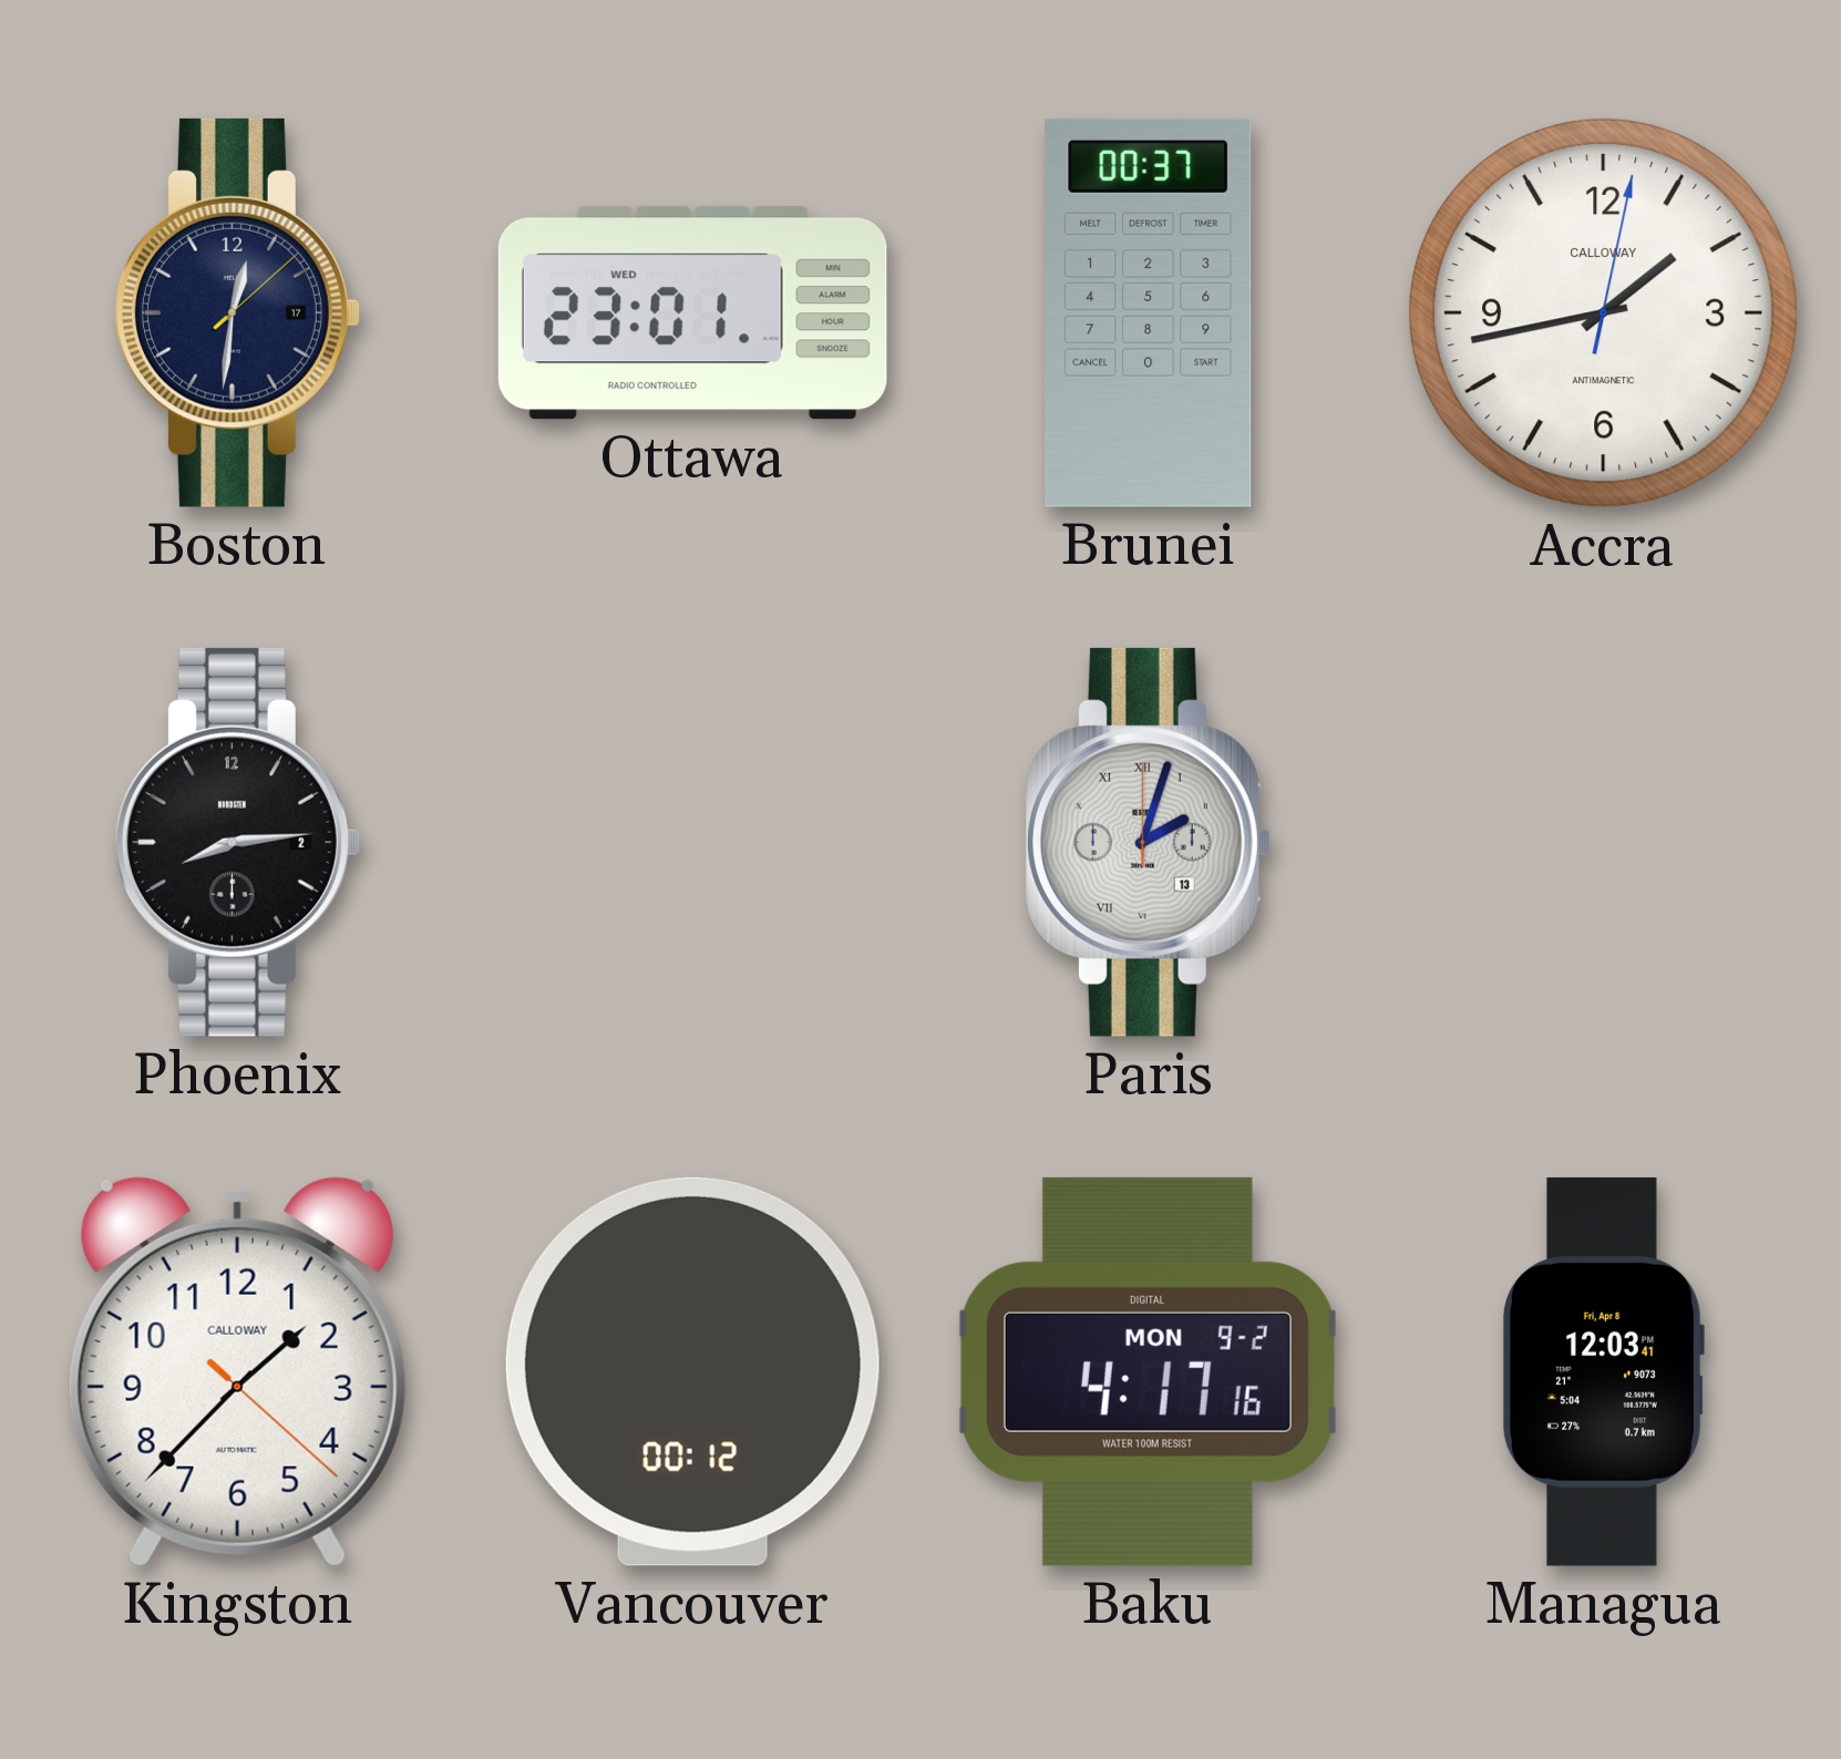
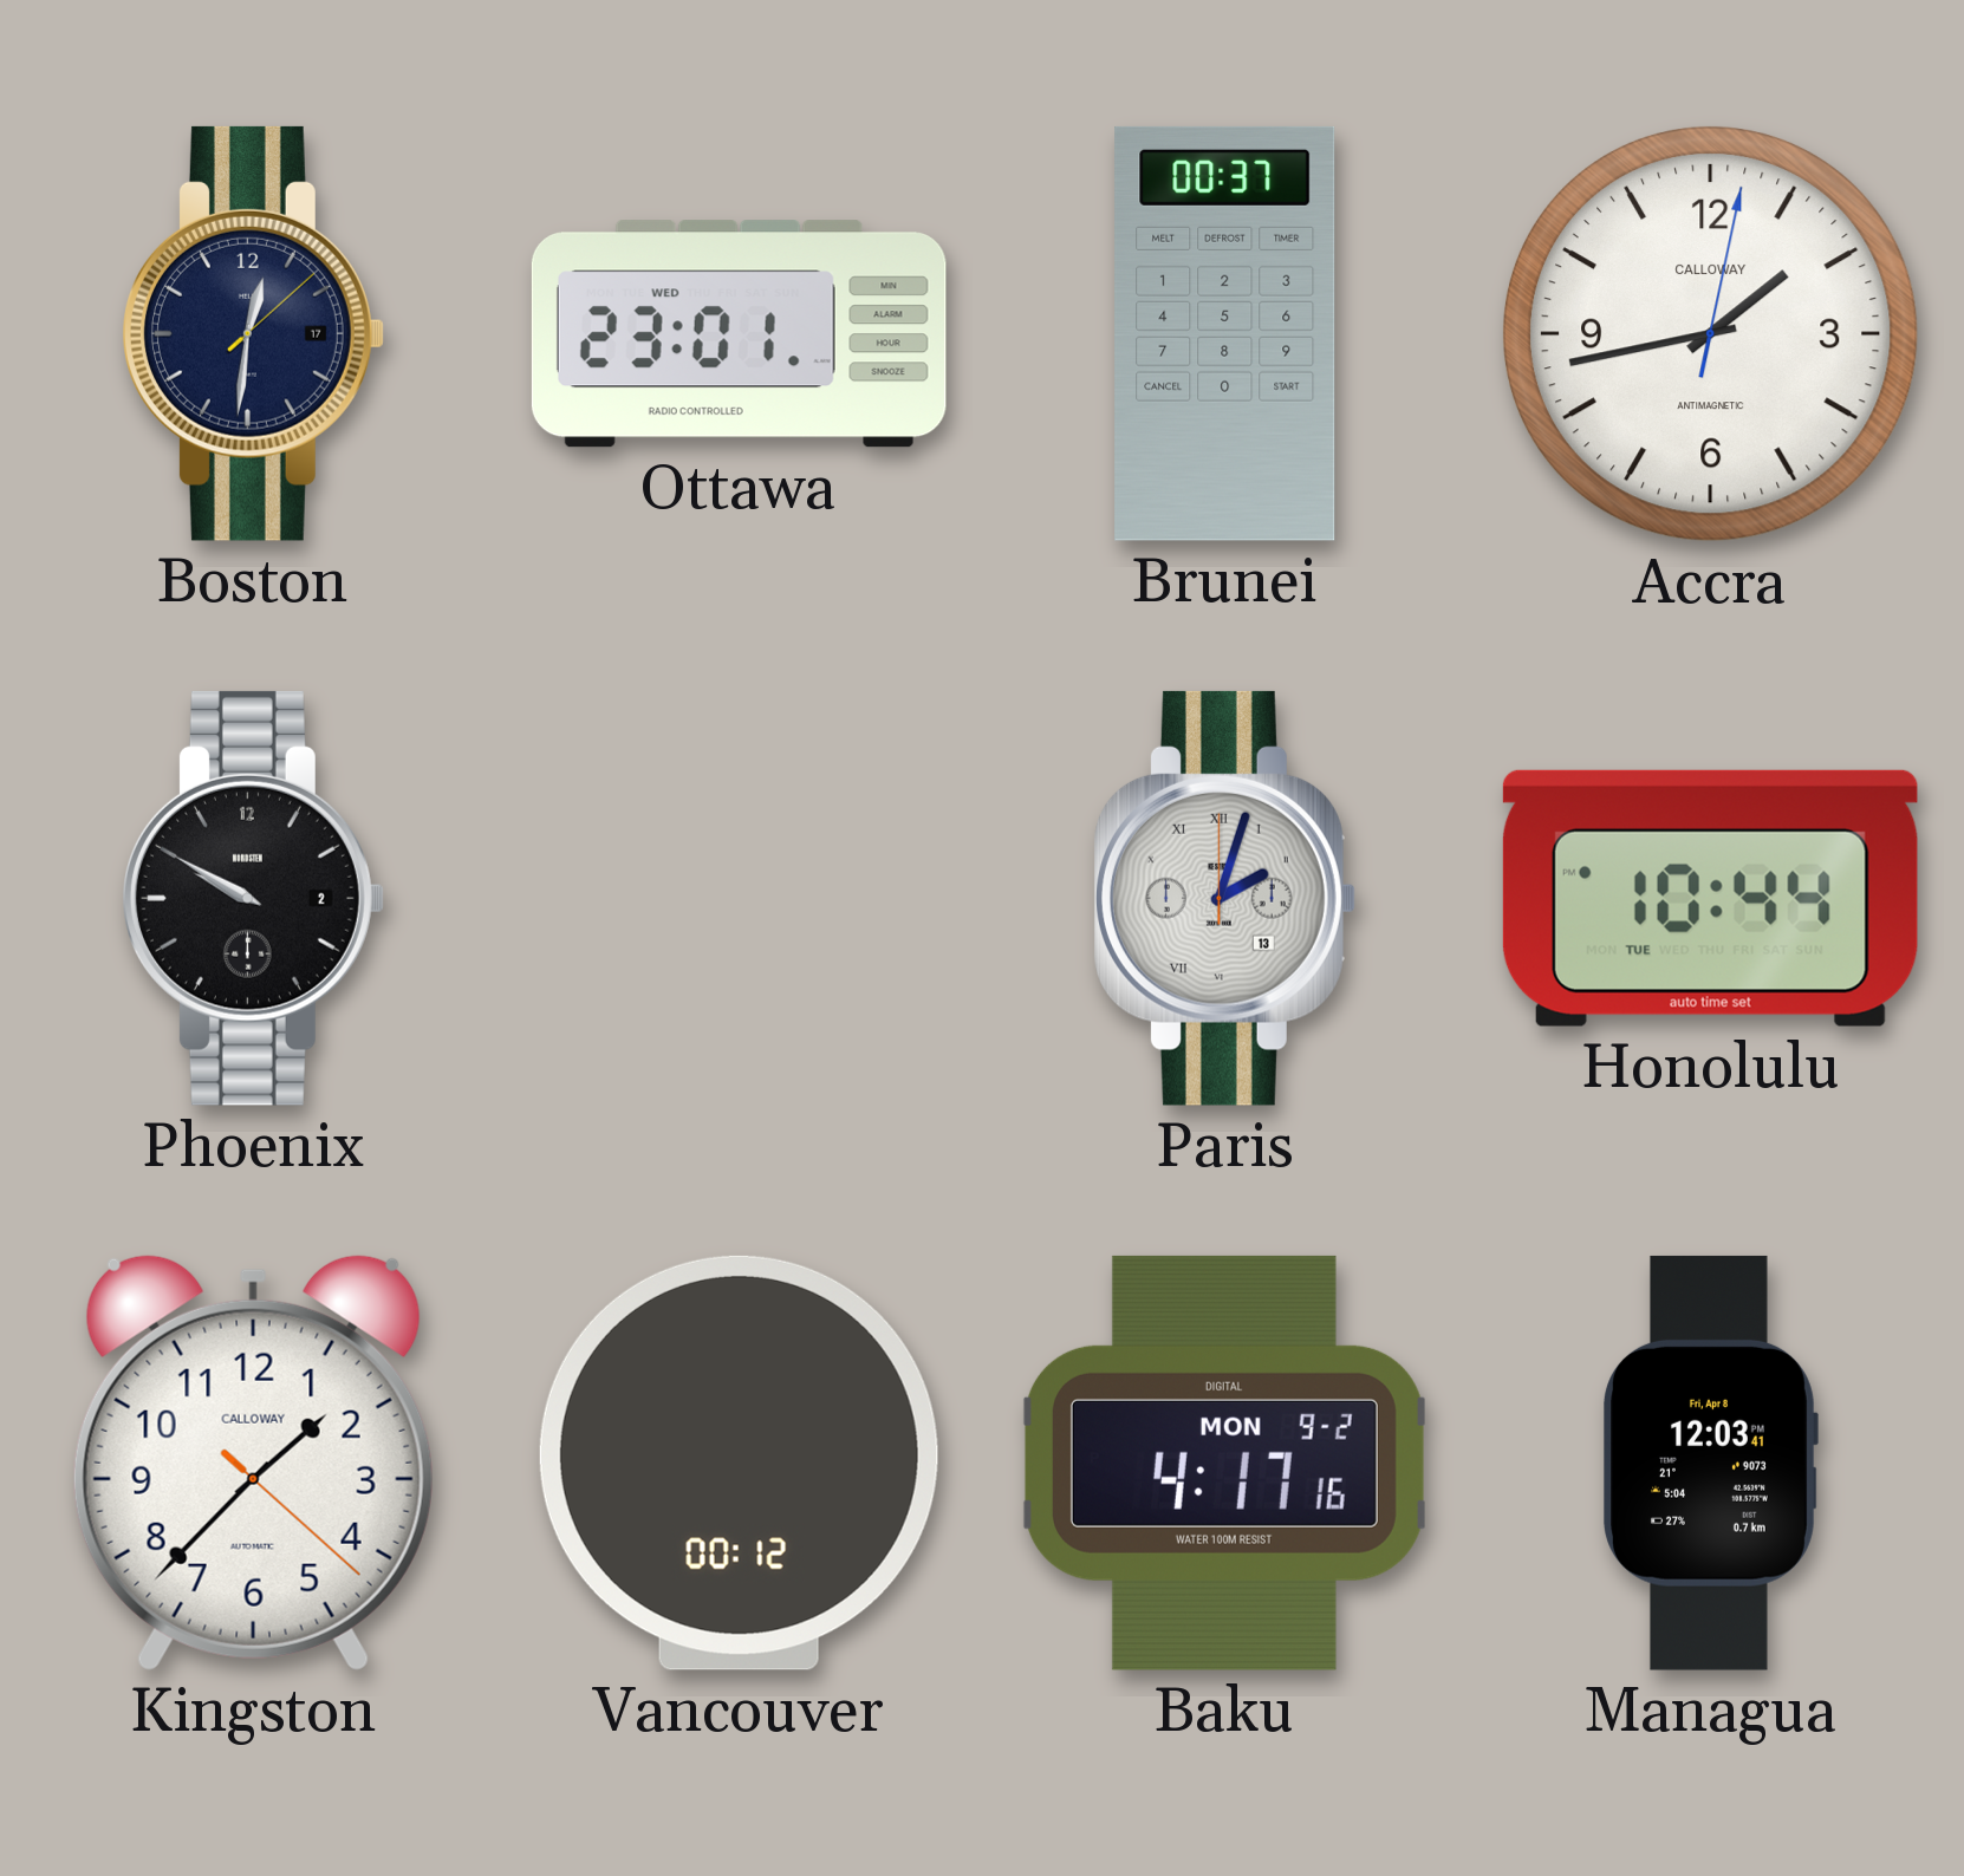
Phoenix: 8:14 -> 9:50
Honolulu: none -> 10:44
